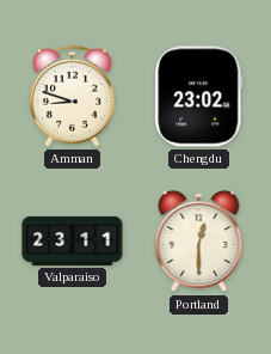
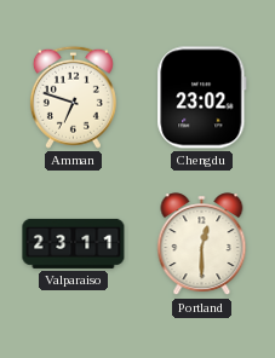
Amman: 8:48 -> 6:48
